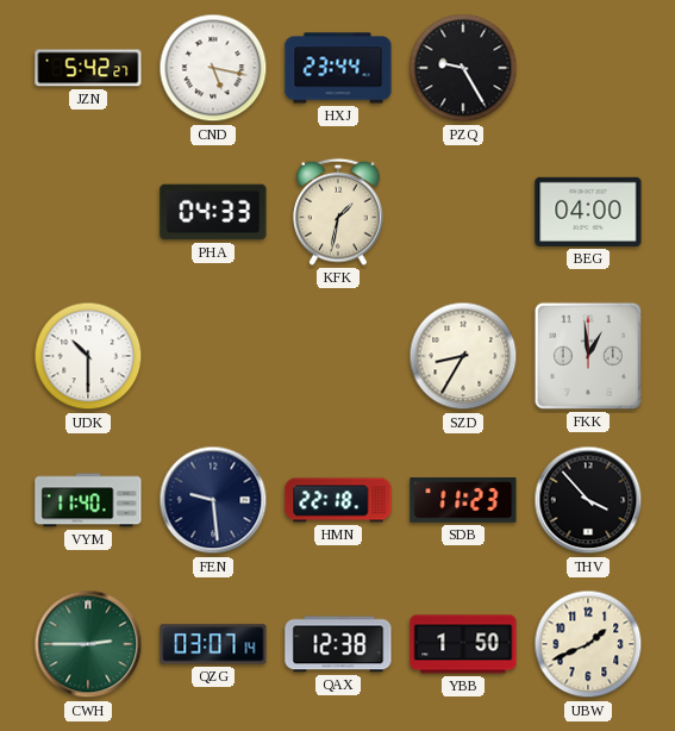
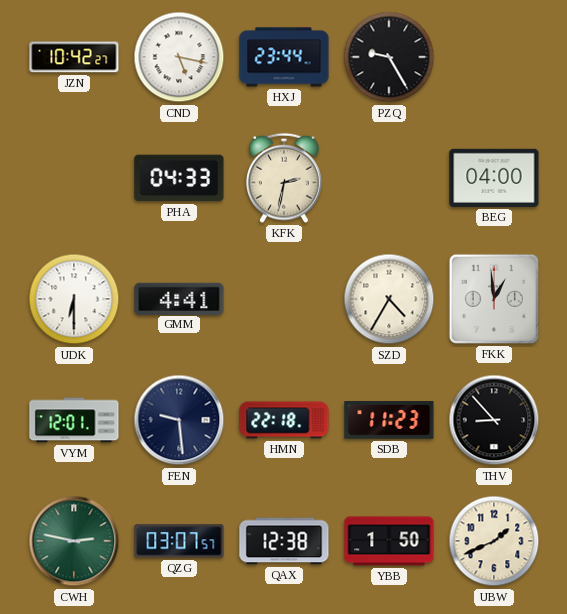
JZN: 5:42 -> 10:42
KFK: 1:32 -> 2:32
UDK: 10:30 -> 6:30
GMM: none -> 4:41
SZD: 8:35 -> 4:35
VYM: 11:40 -> 12:01
THV: 3:53 -> 8:53
CWH: 2:45 -> 2:47
QZG: 03:07:14 -> 03:07:57
